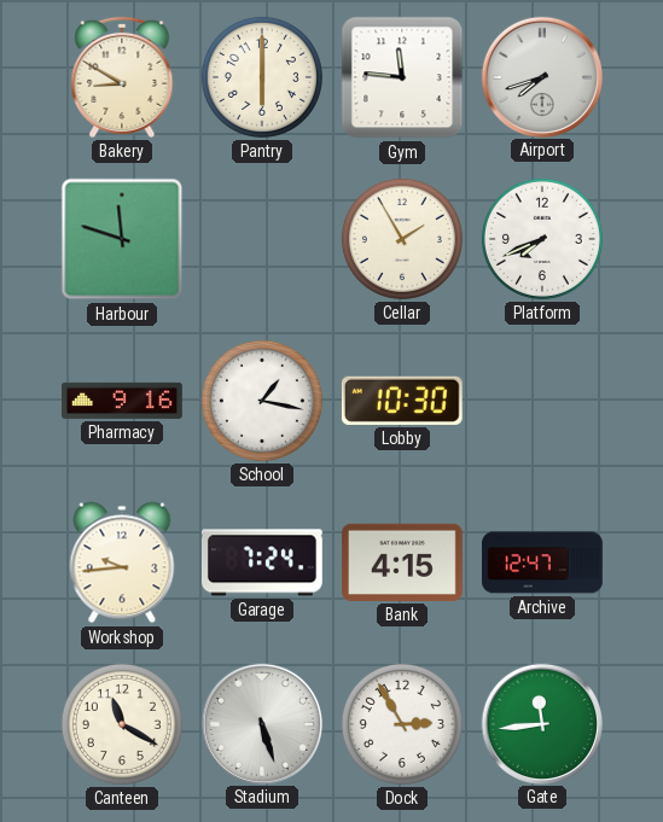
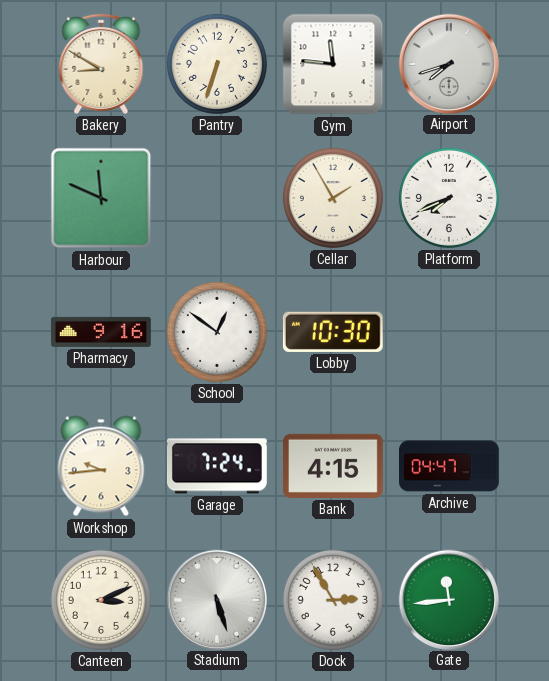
Pantry: 6:00 -> 6:33
Harbour: 11:48 -> 11:49
School: 1:17 -> 12:51
Archive: 12:47 -> 04:47
Canteen: 11:20 -> 3:11
